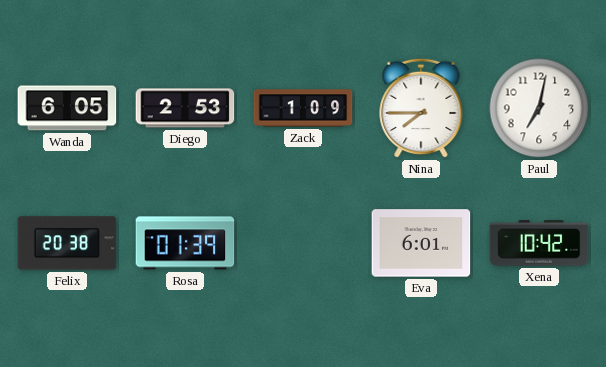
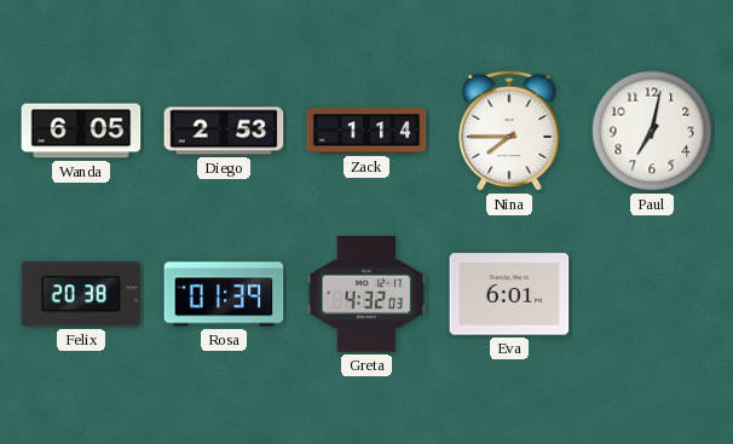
Zack: 1:09 -> 1:14
Greta: none -> 4:32
Xena: 10:42 -> none
